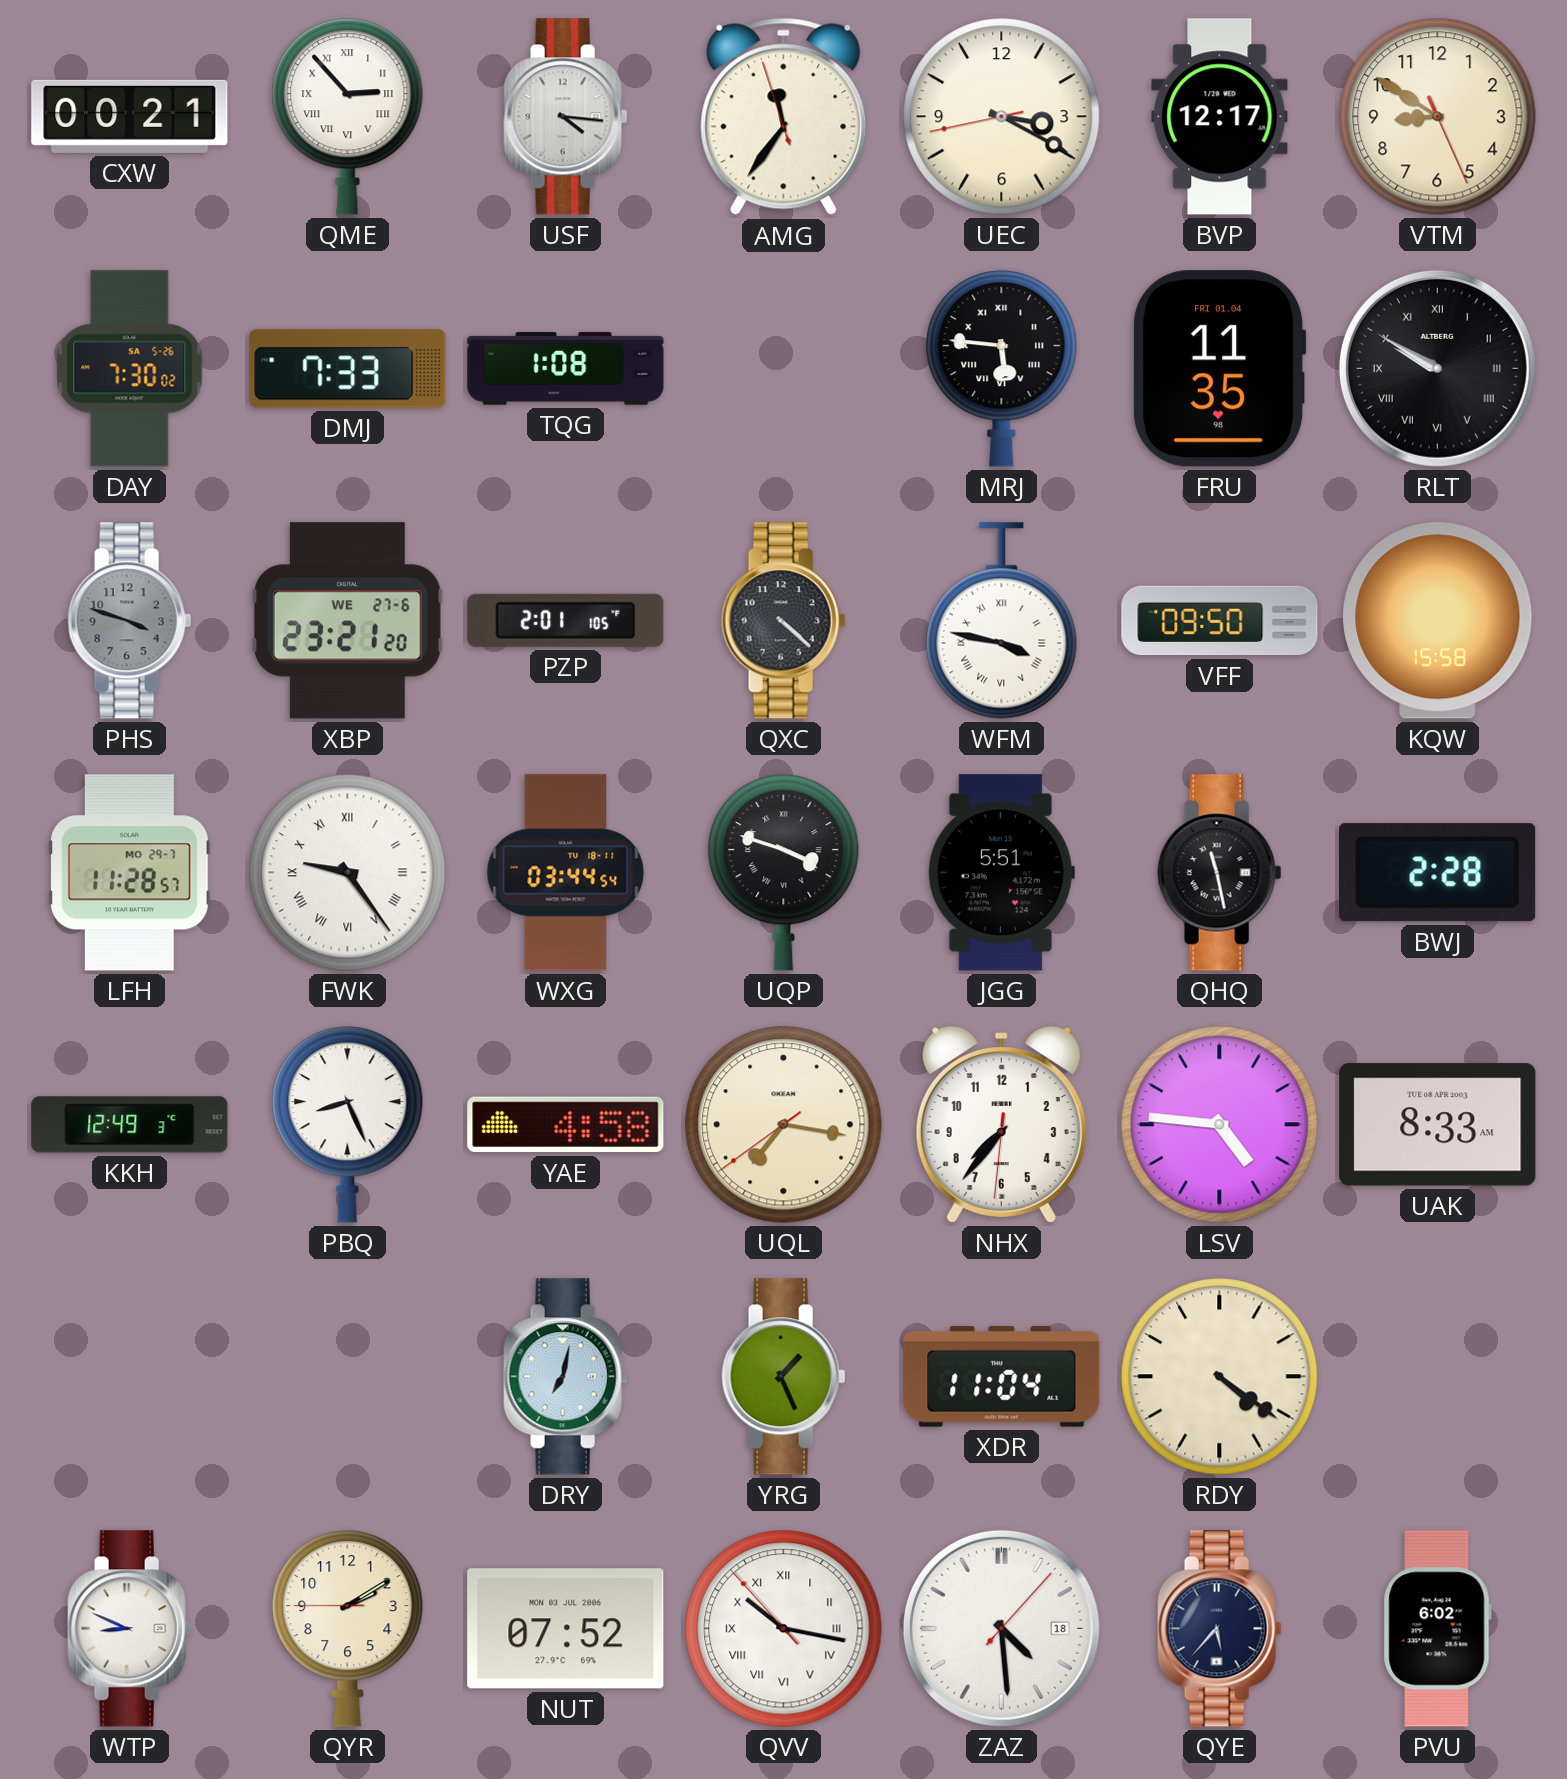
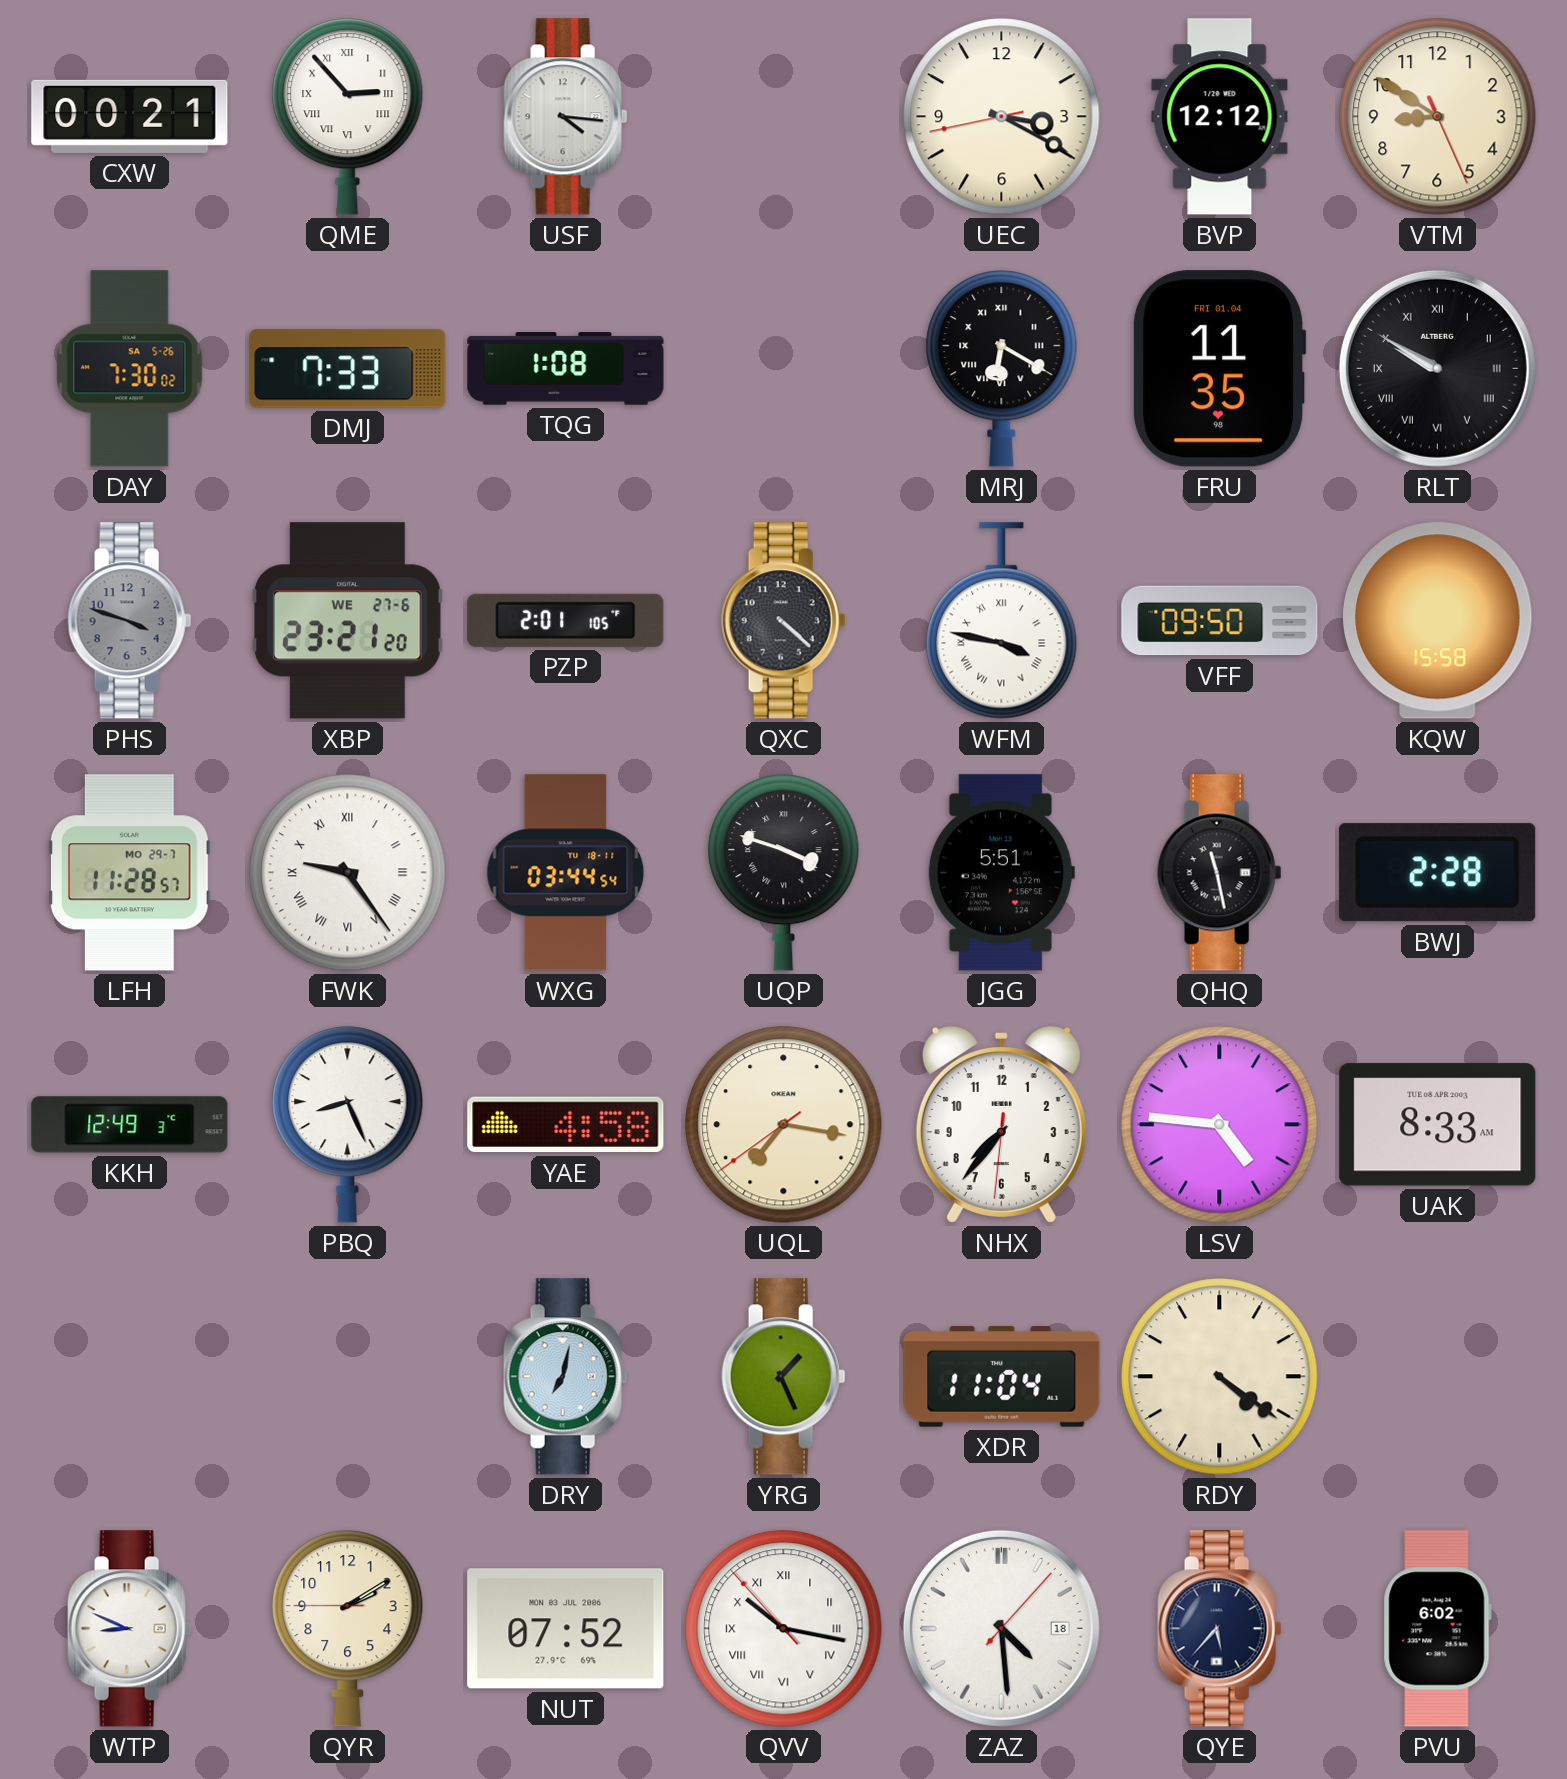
AMG: 11:35 -> none
BVP: 12:17 -> 12:12
MRJ: 5:46 -> 6:20
